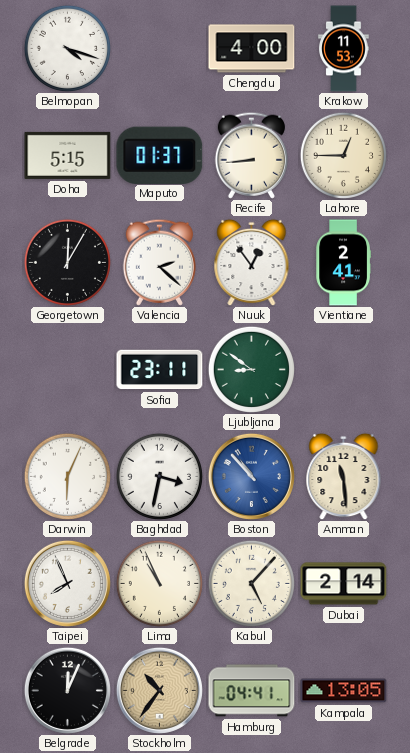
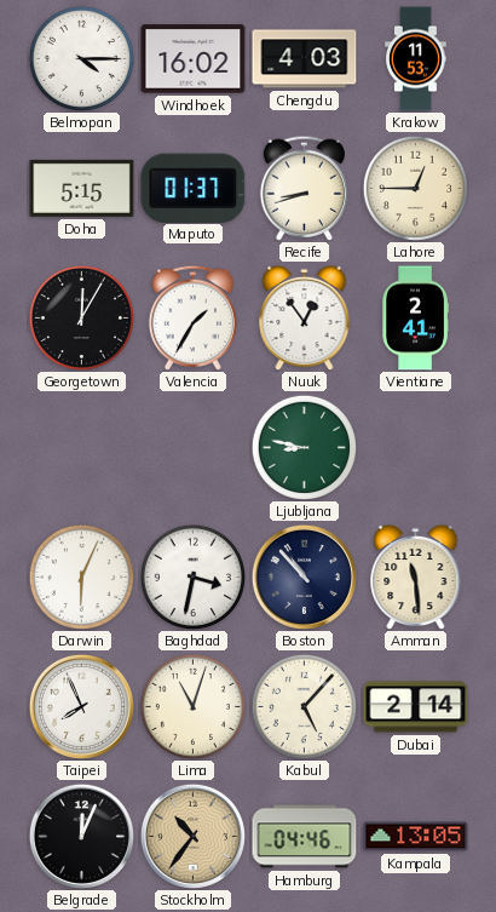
Belmopan: 4:18 -> 4:15
Windhoek: none -> 16:02
Chengdu: 4:00 -> 4:03
Recife: 8:44 -> 8:42
Valencia: 2:22 -> 1:35
Sofia: 23:11 -> none
Ljubljana: 8:51 -> 8:47
Boston dial: blue -> navy
Lima: 10:56 -> 11:03
Hamburg: 04:41 -> 04:46
